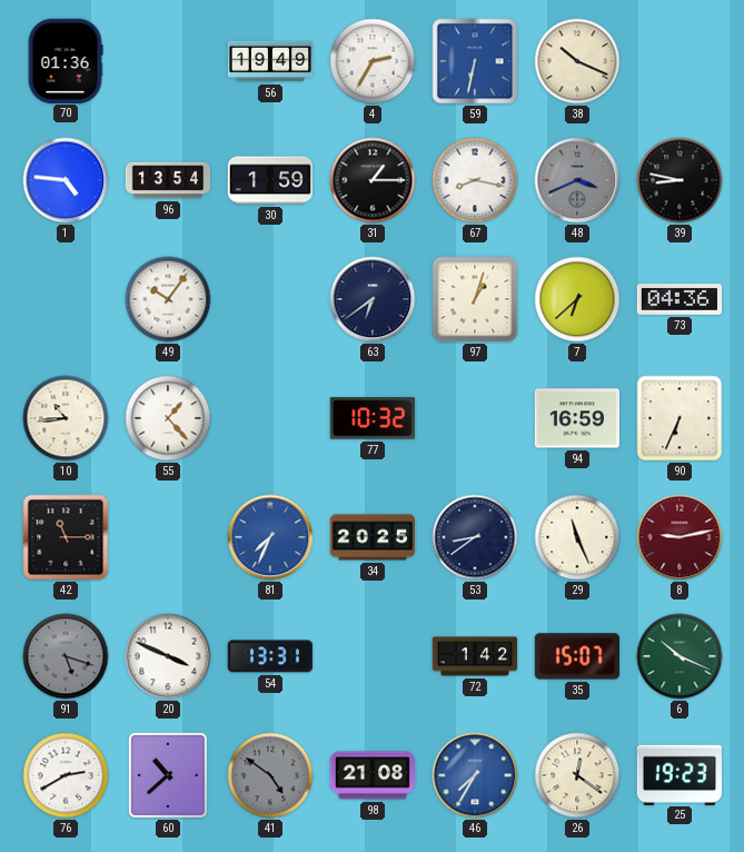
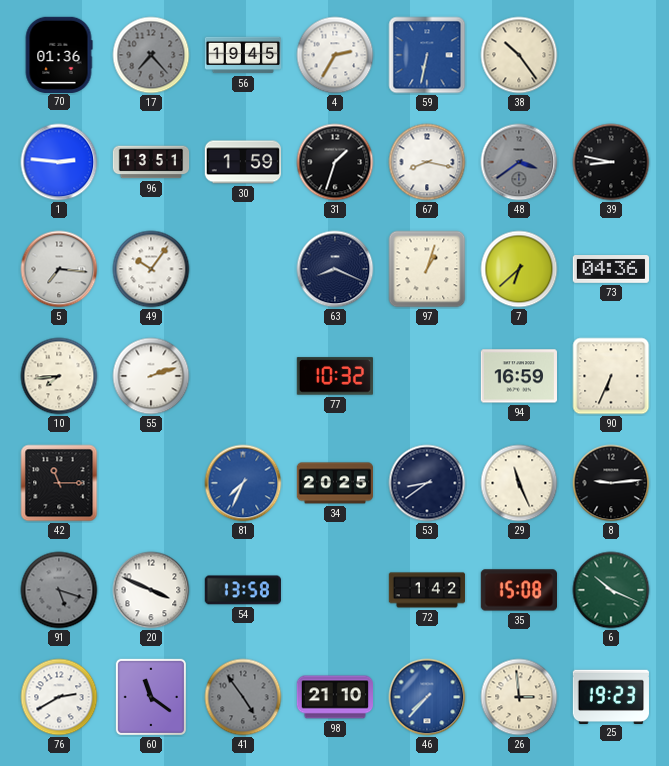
17: none -> 7:23
56: 19:49 -> 19:45
38: 10:19 -> 10:24
1: 4:46 -> 2:46
96: 13:54 -> 13:51
31: 1:15 -> 1:33
48: 3:41 -> 3:39
5: none -> 7:16
63: 6:39 -> 8:19
10: 10:44 -> 7:44
55: 1:23 -> 2:12
8: 9:13 -> 9:14
8 dial: burgundy -> black
54: 13:31 -> 13:58
35: 15:07 -> 15:08
60: 10:38 -> 11:21
41: 4:51 -> 4:54
98: 21:08 -> 21:10
46: 7:35 -> 7:37
26: 12:21 -> 2:59
